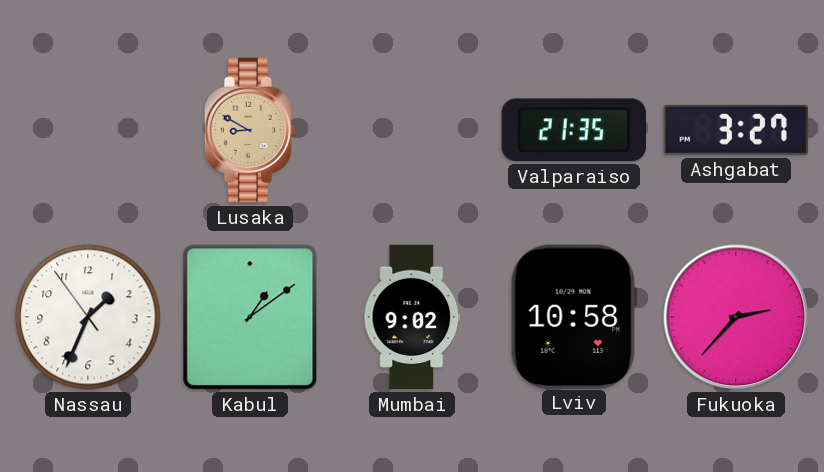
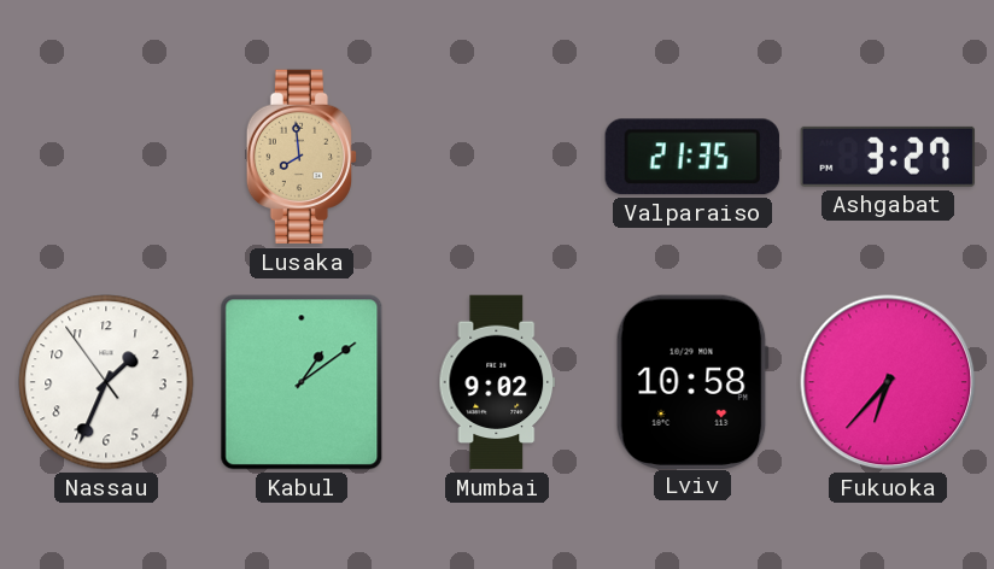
Lusaka: 8:50 -> 7:59
Fukuoka: 2:37 -> 6:37
